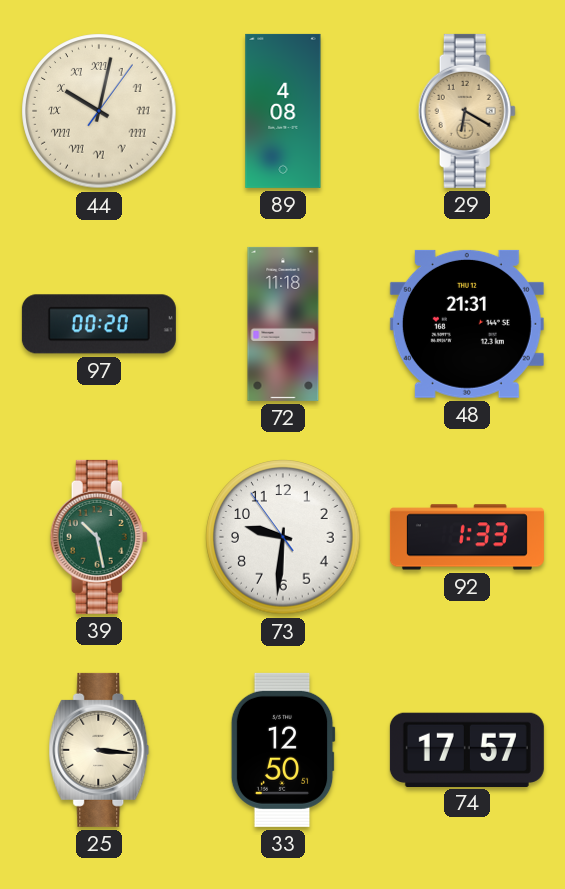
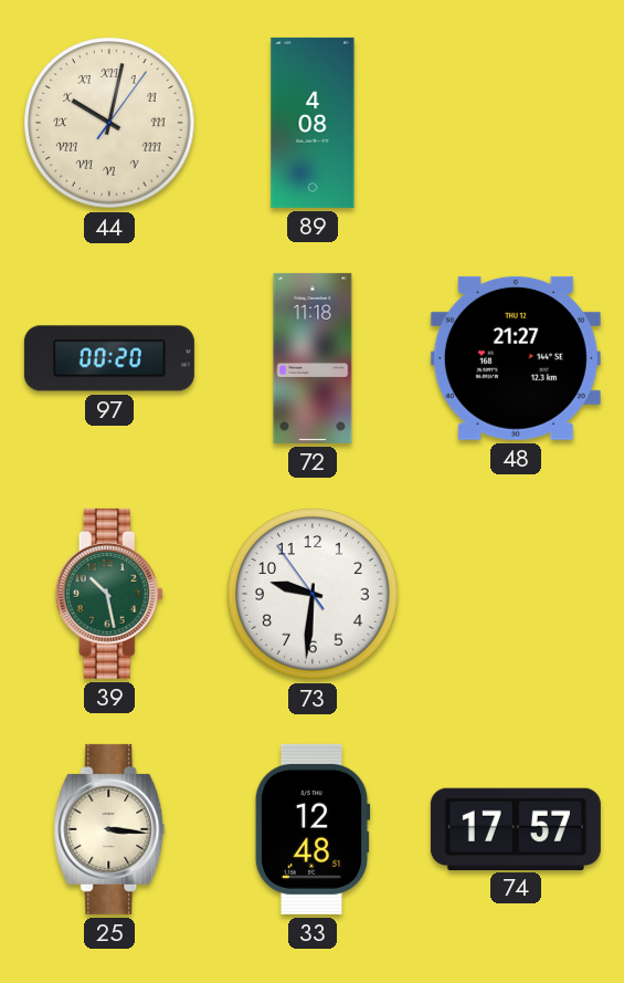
29: 6:20 -> none
48: 21:31 -> 21:27
92: 1:33 -> none
33: 12:50 -> 12:48
